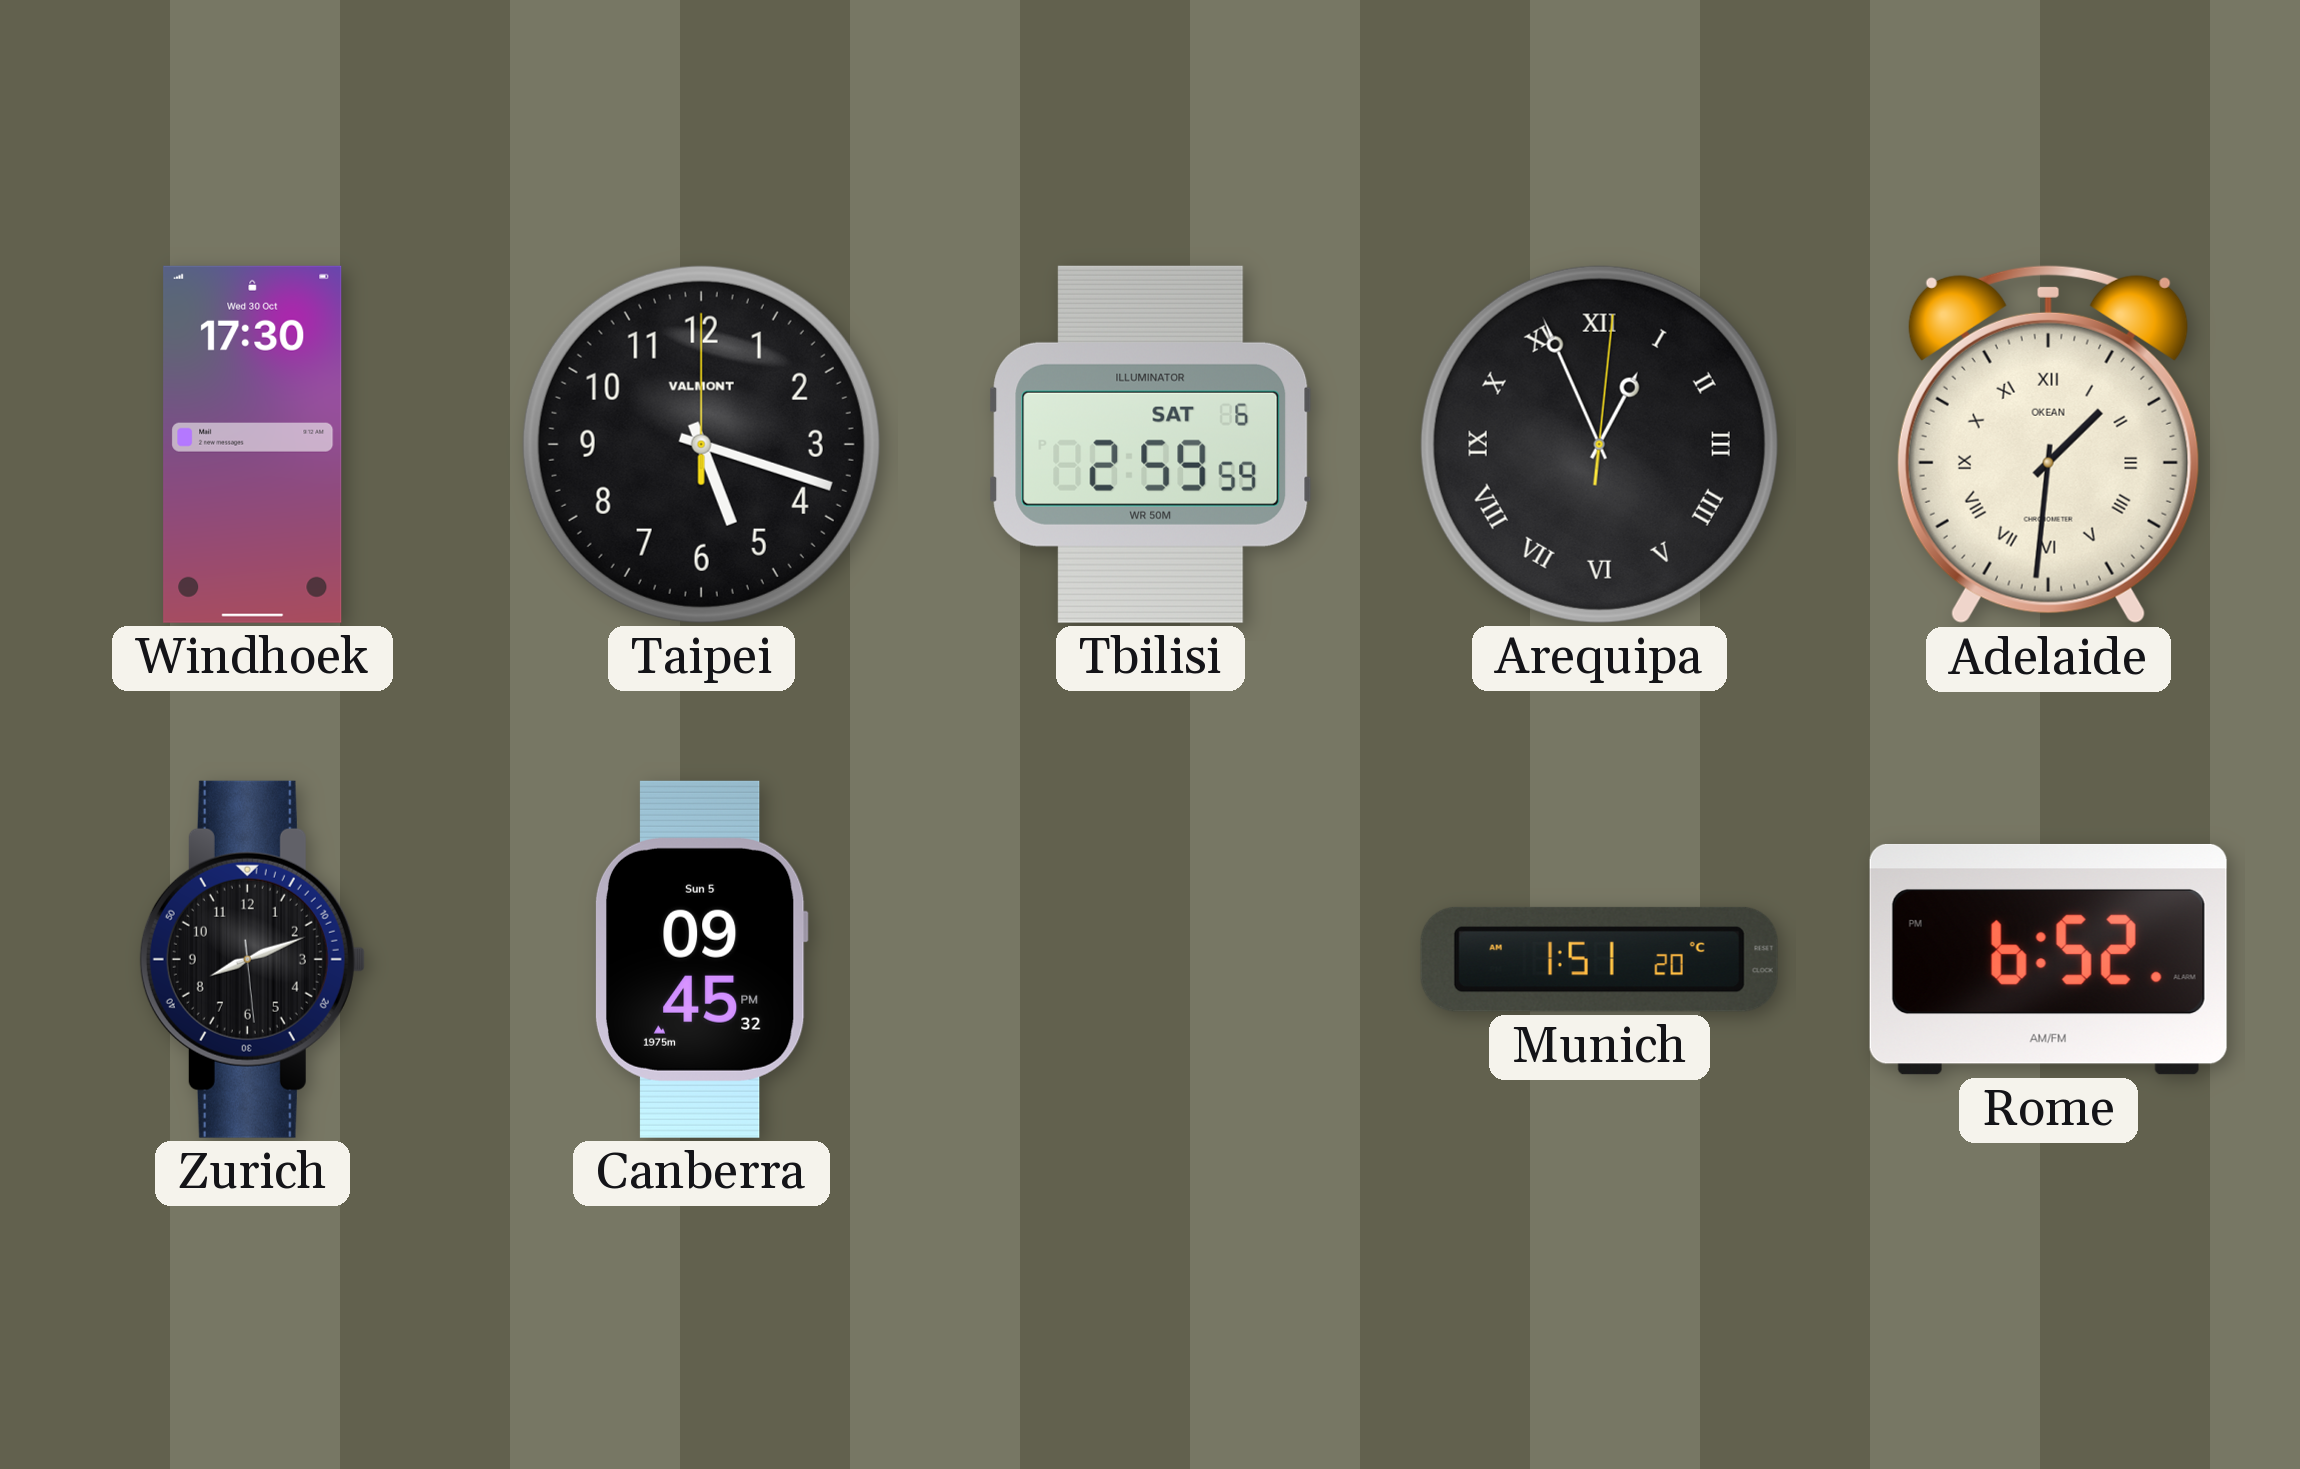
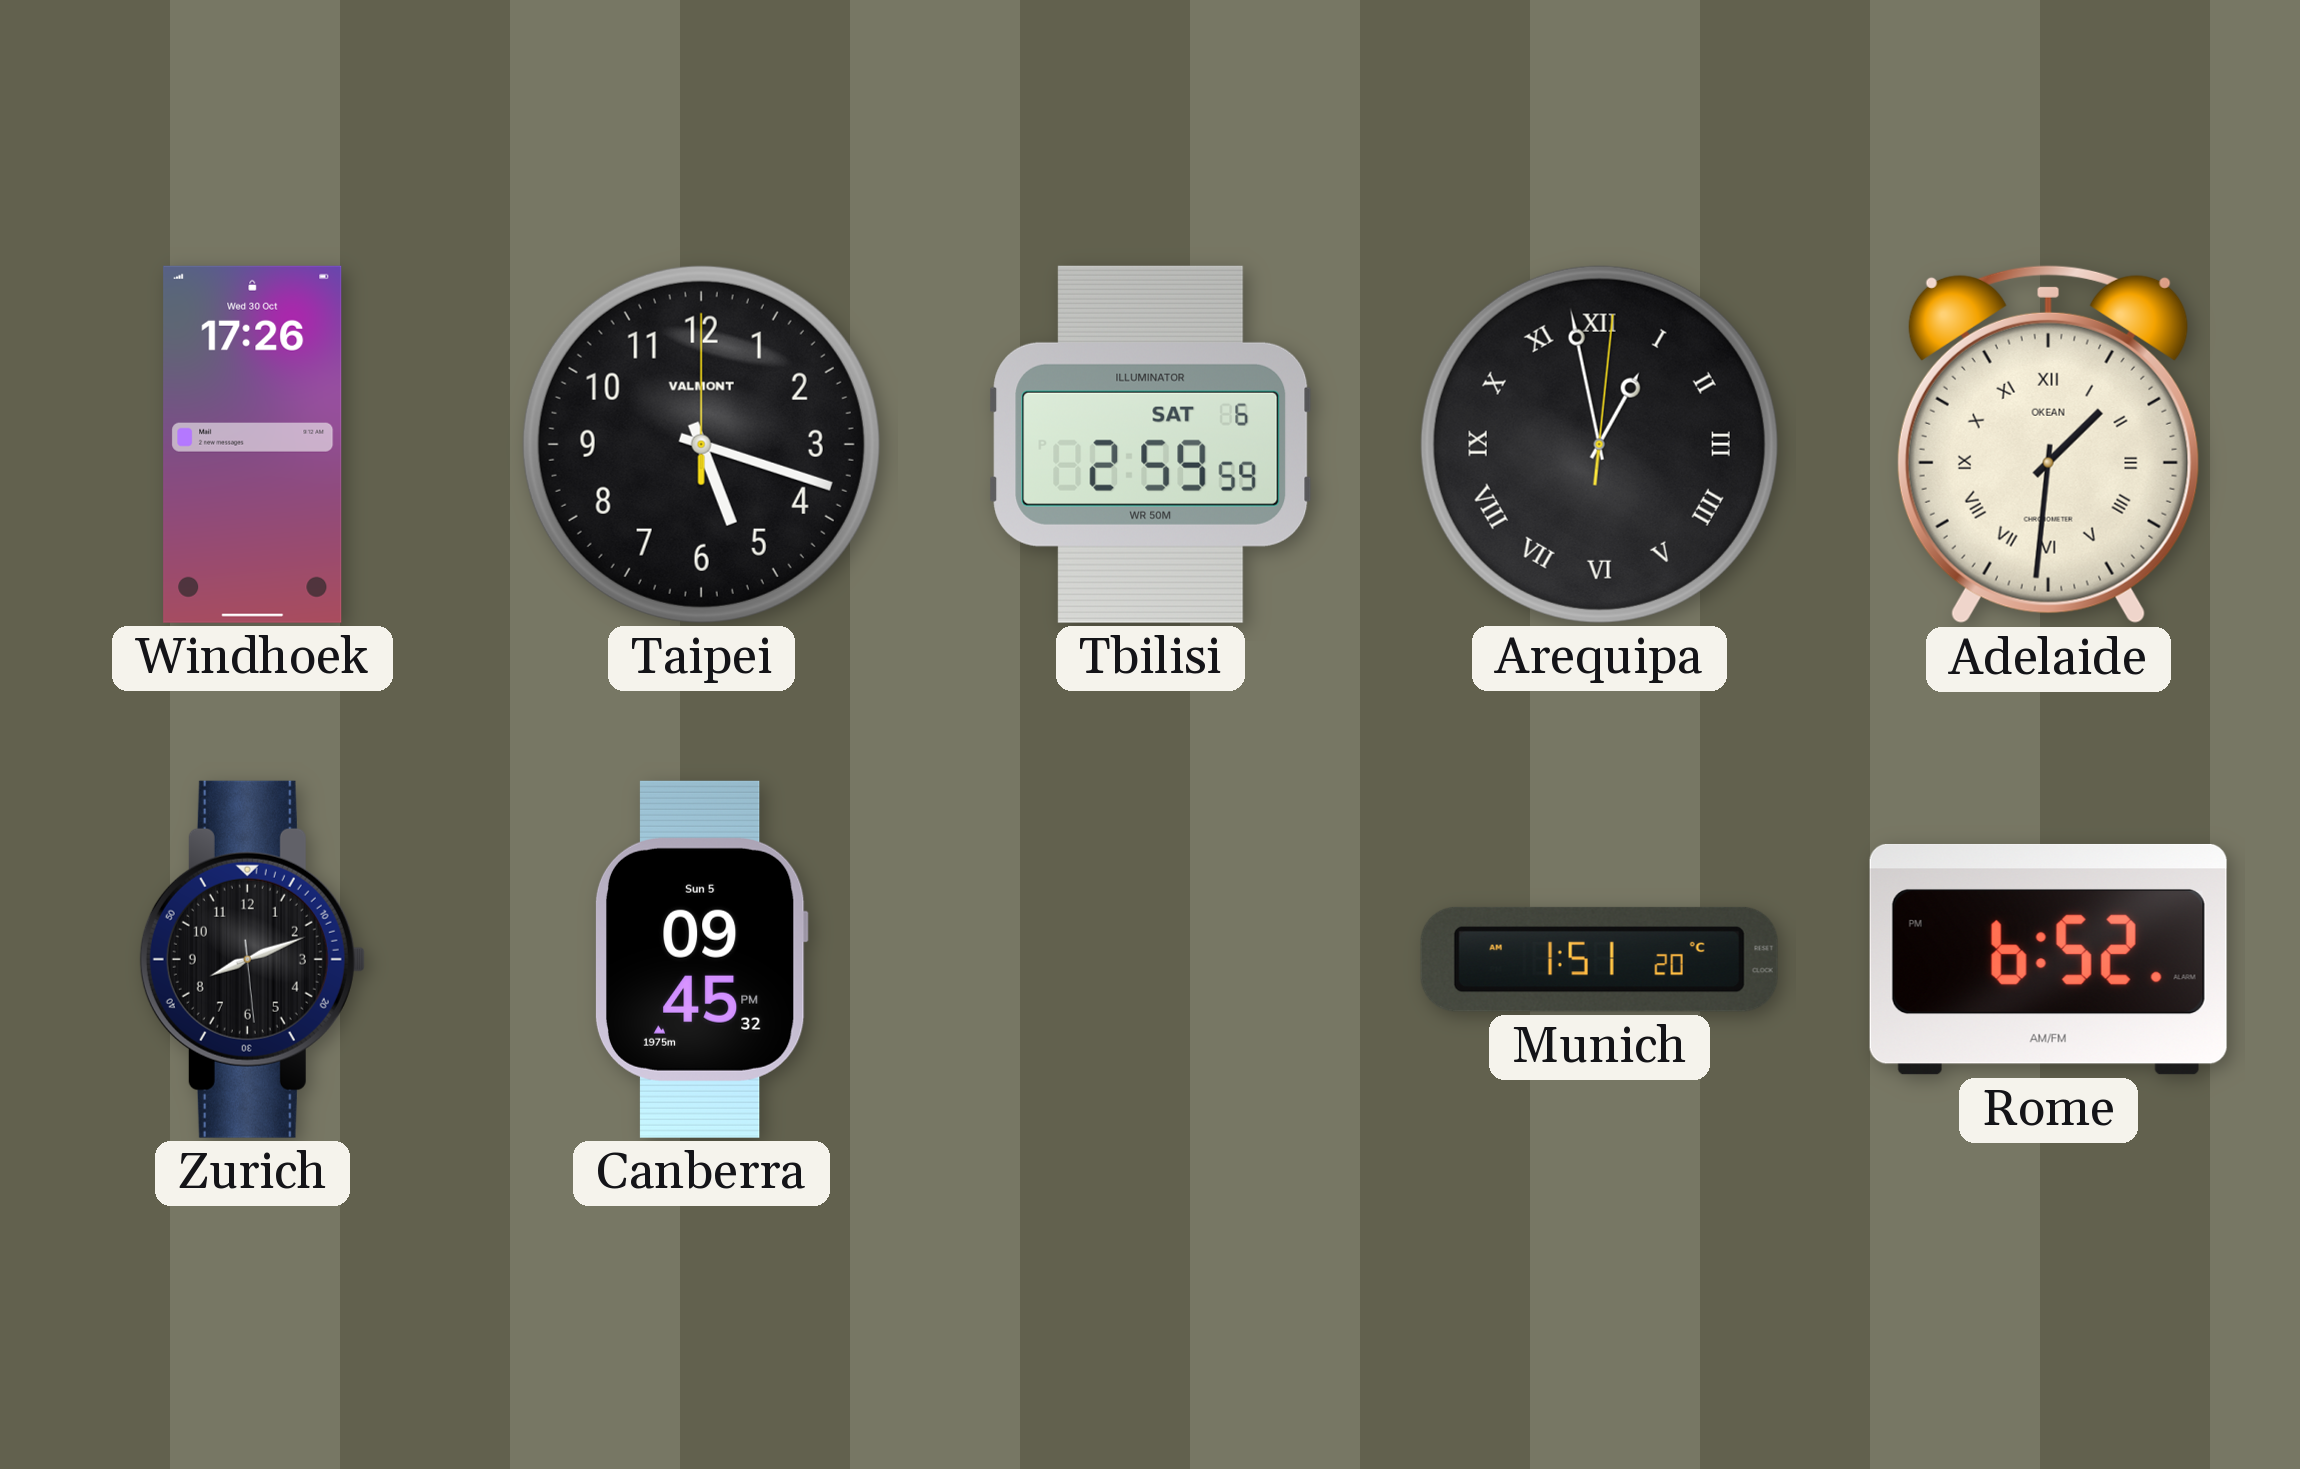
Windhoek: 17:30 -> 17:26
Arequipa: 12:56 -> 12:58
